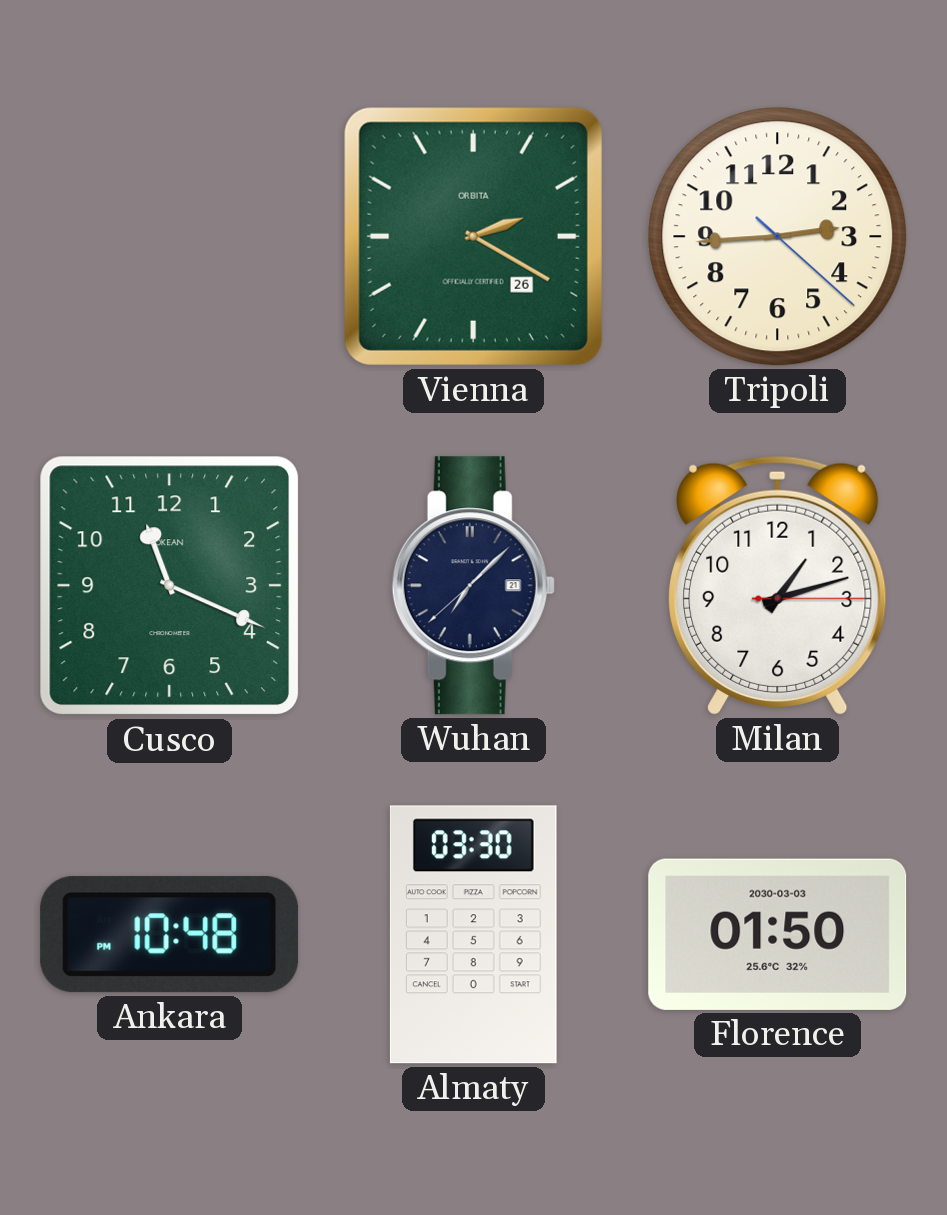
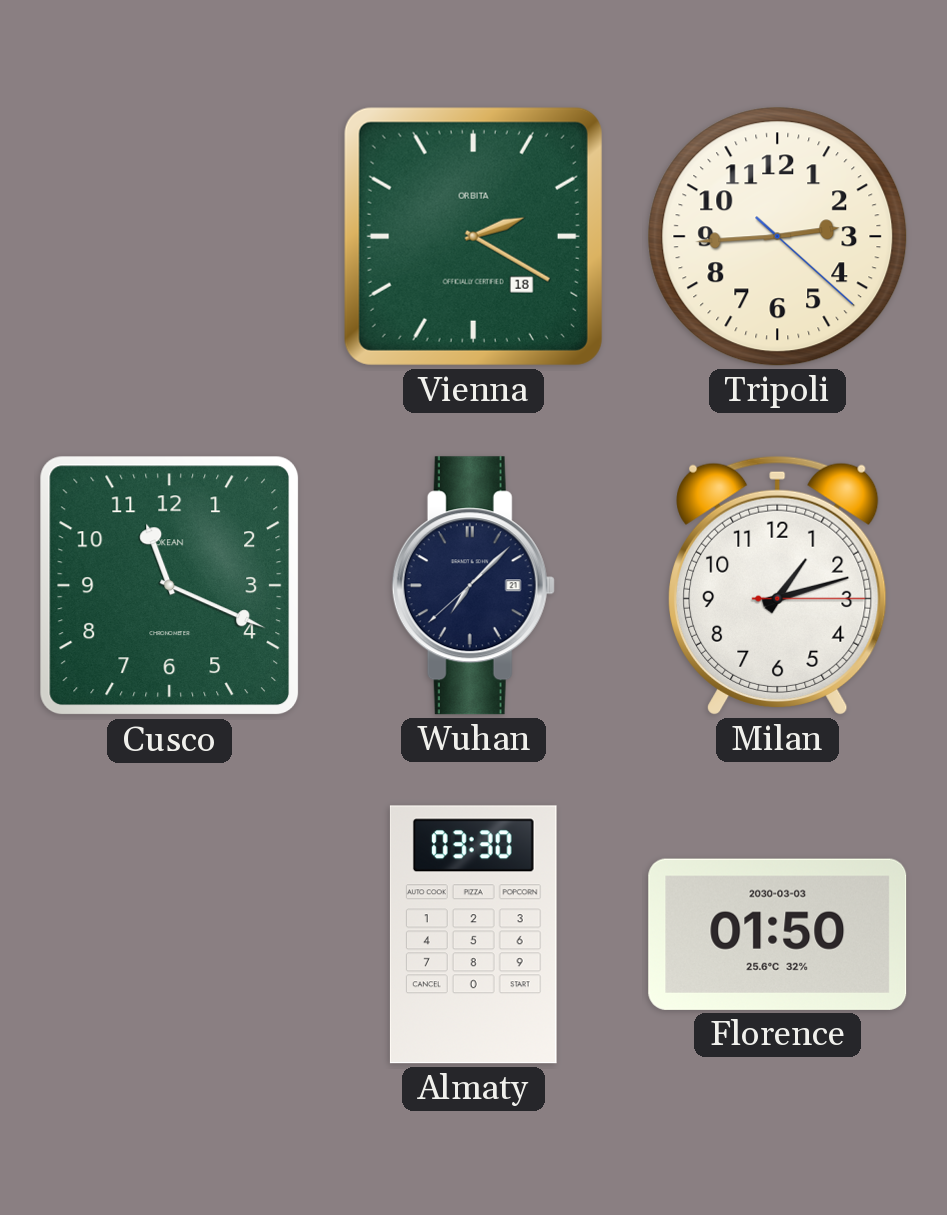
Vienna date: 26 -> 18
Ankara: 10:48 -> none
